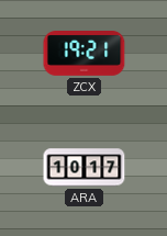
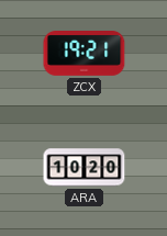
ARA: 10:17 -> 10:20
